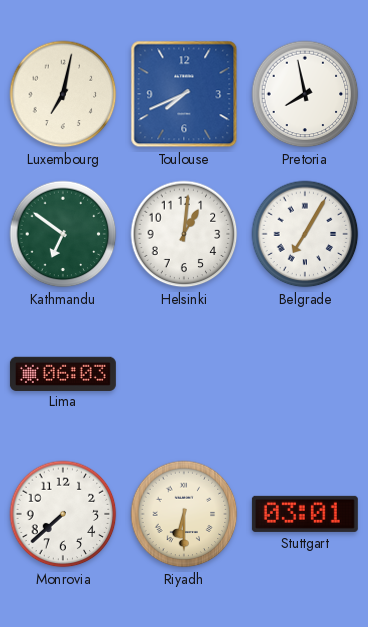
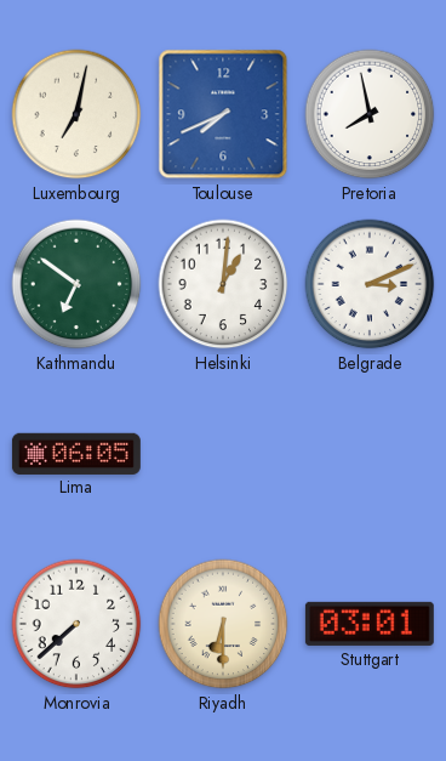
Belgrade: 7:05 -> 3:11
Lima: 06:03 -> 06:05
